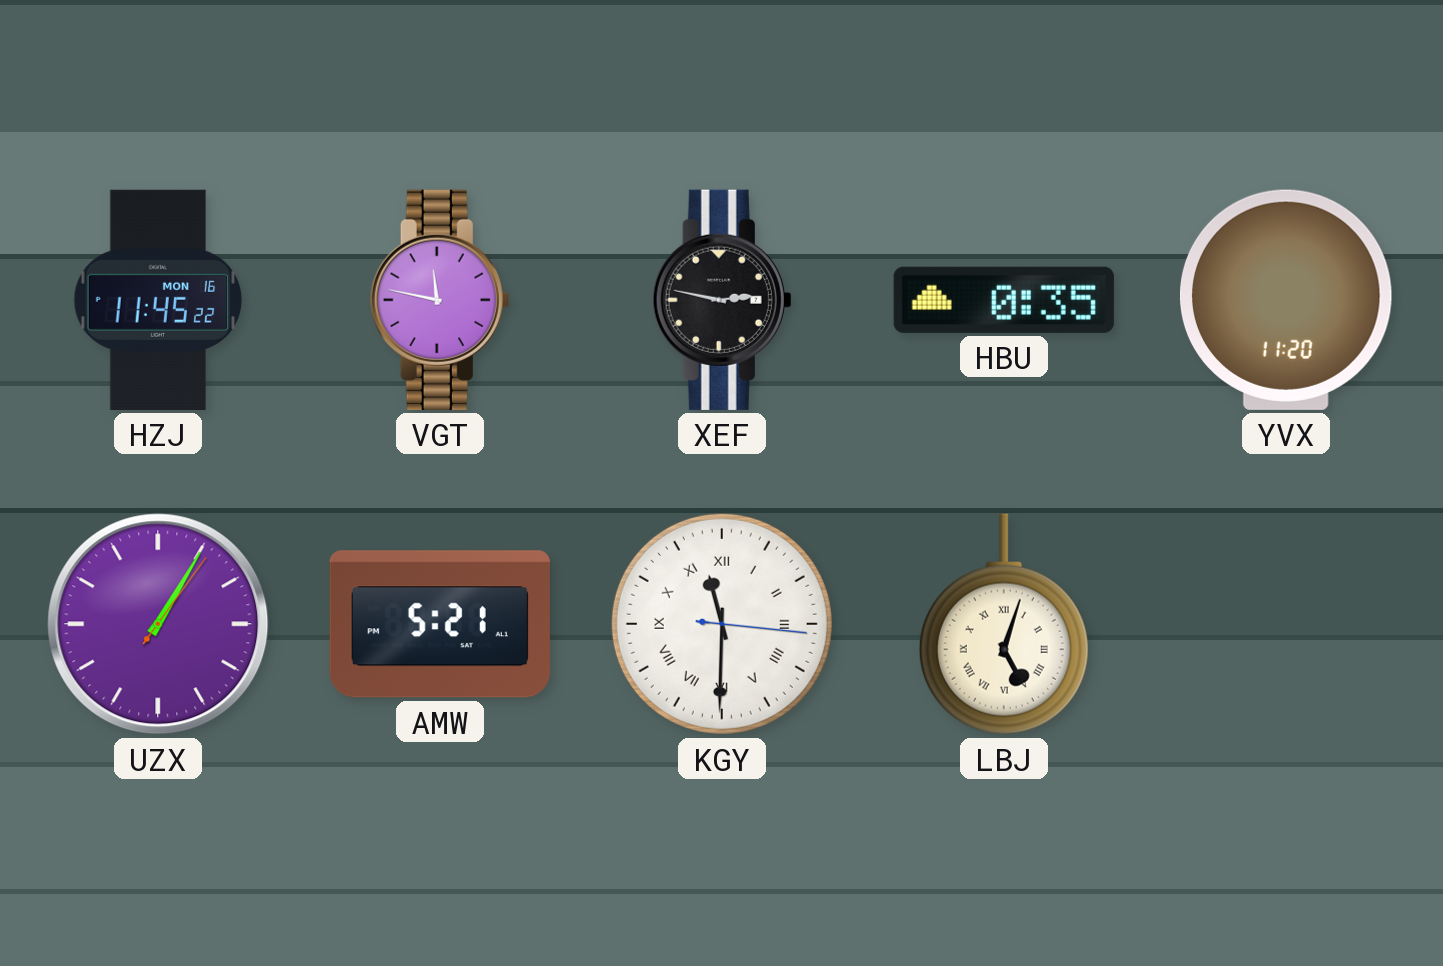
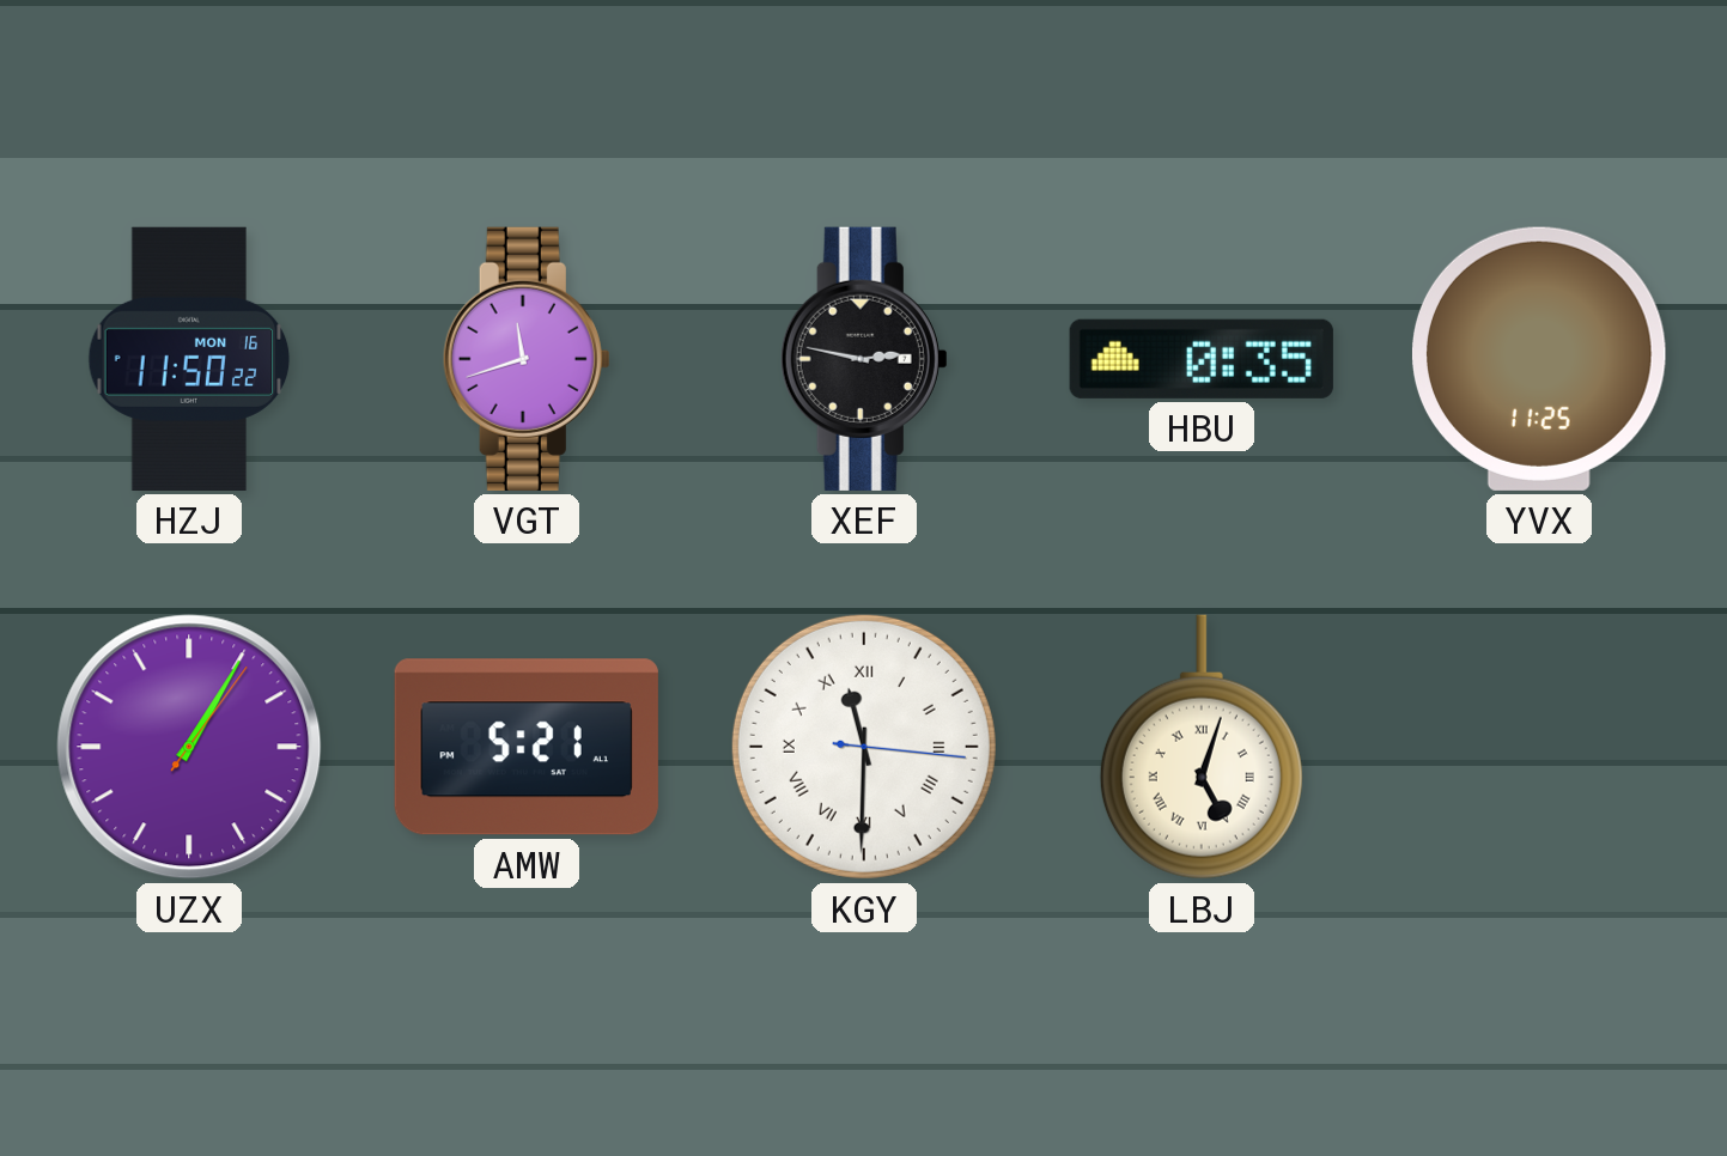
HZJ: 11:45 -> 11:50
VGT: 11:47 -> 11:42
YVX: 11:20 -> 11:25
